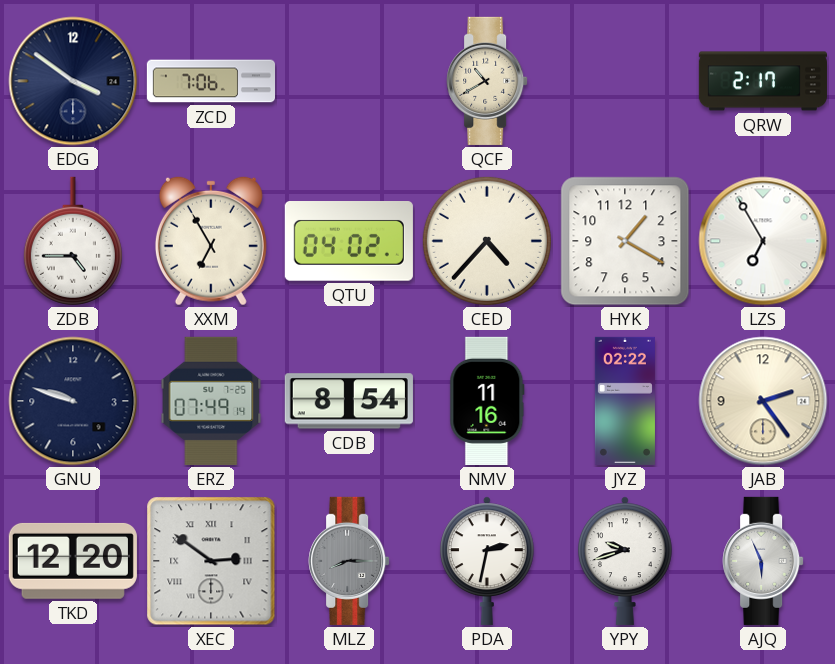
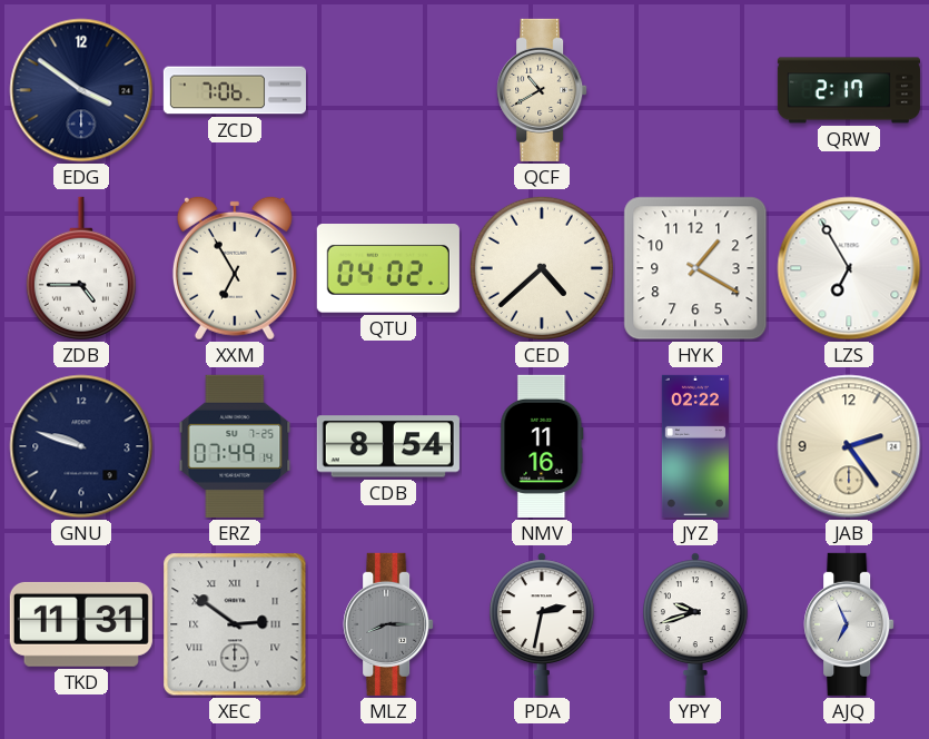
CED: 4:37 -> 4:38
TKD: 12:20 -> 11:31
AJQ: 5:56 -> 6:56
